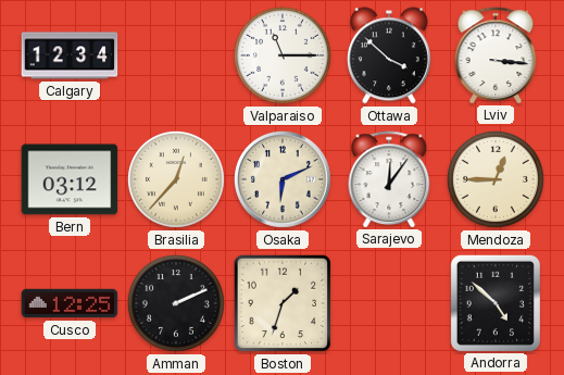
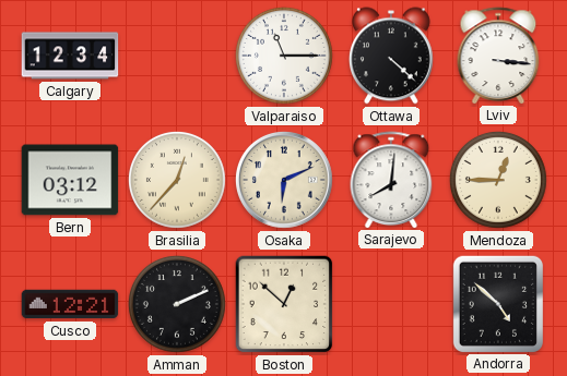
Ottawa: 3:52 -> 4:22
Sarajevo: 12:06 -> 8:01
Cusco: 12:25 -> 12:21
Boston: 1:33 -> 12:52
